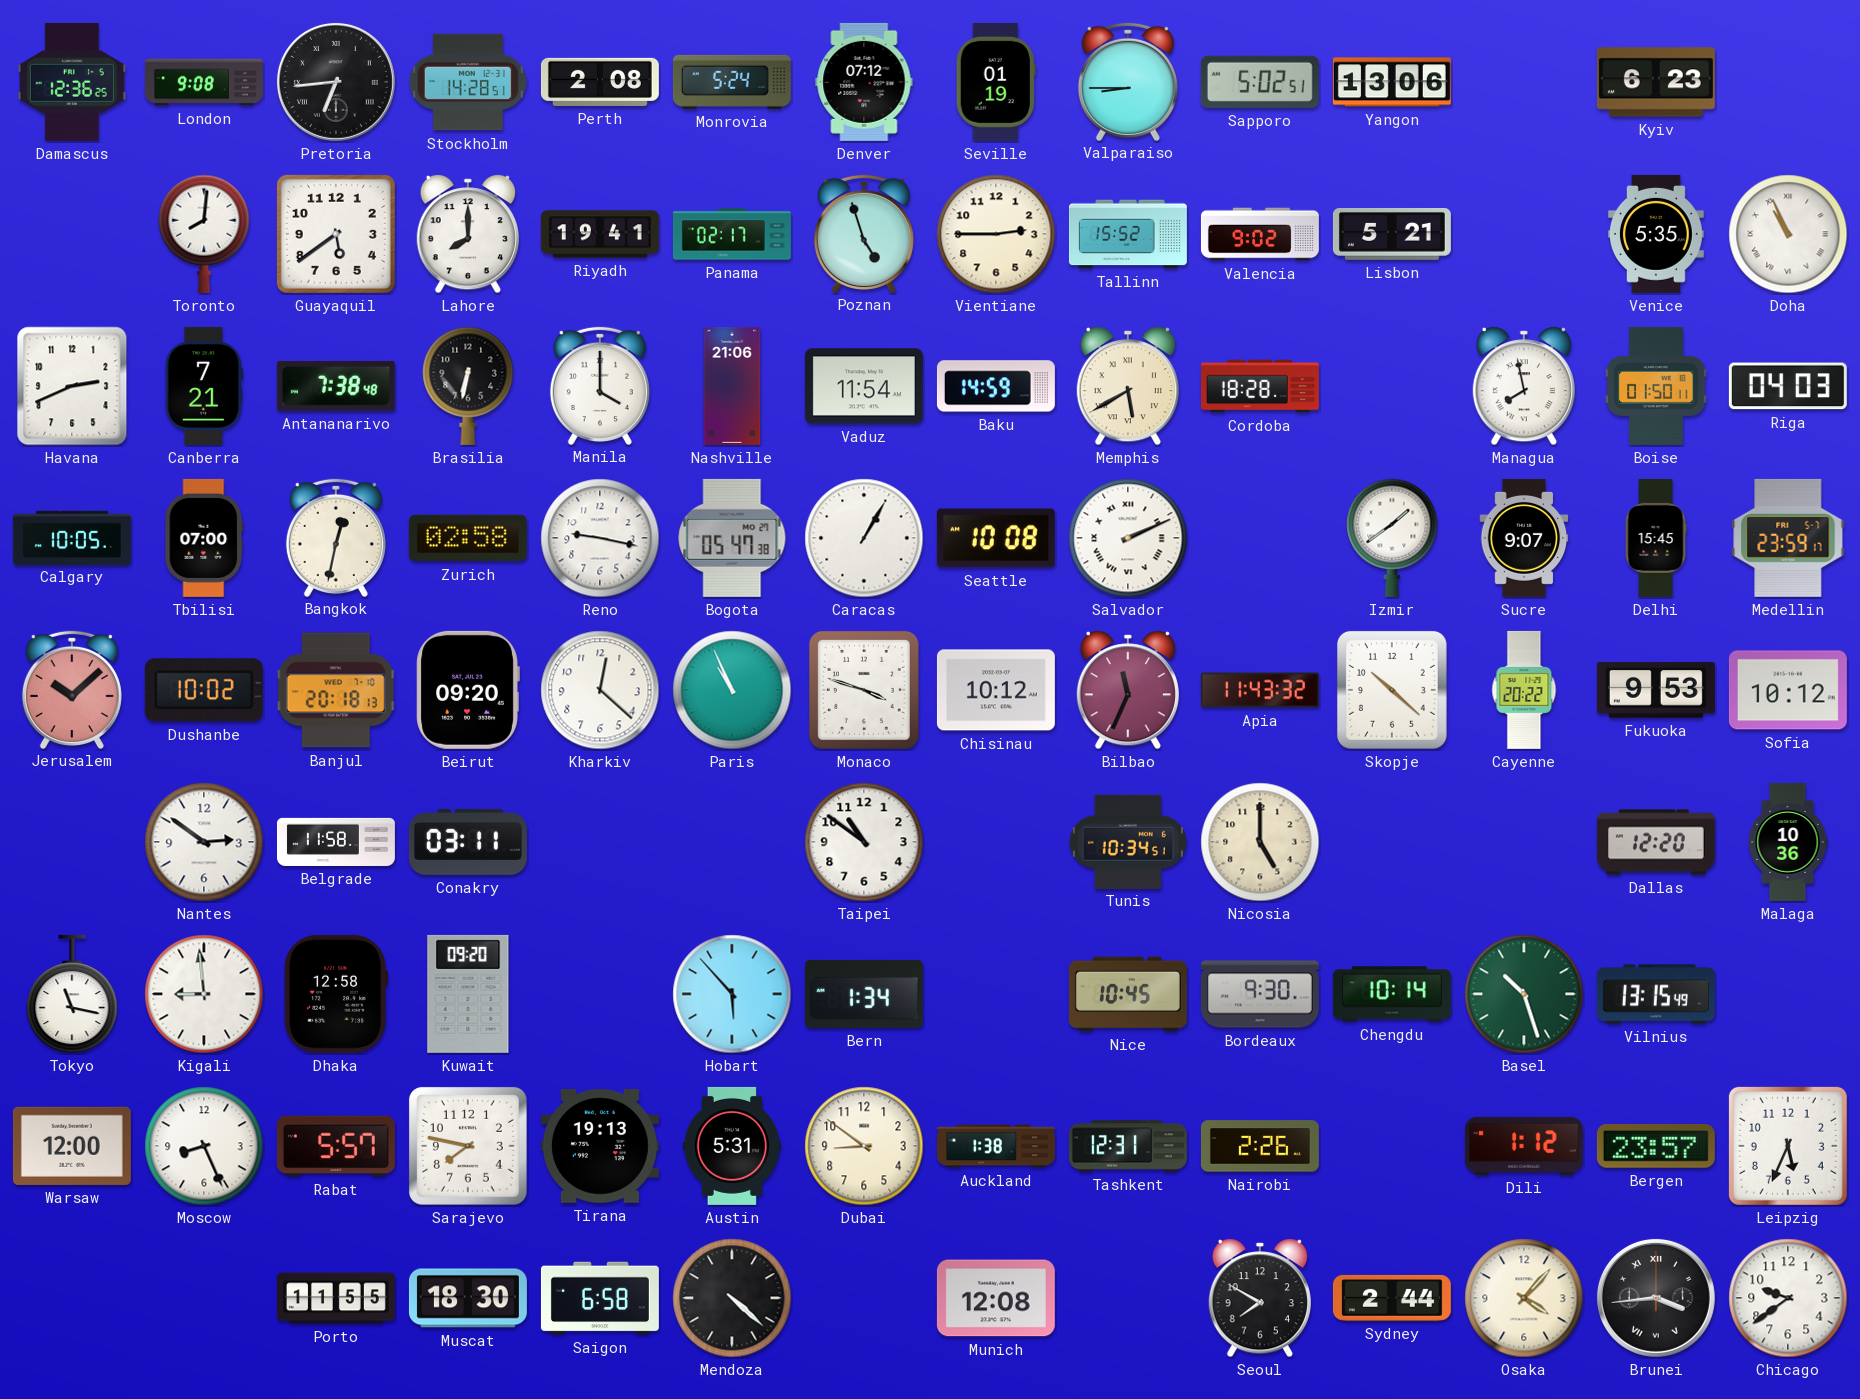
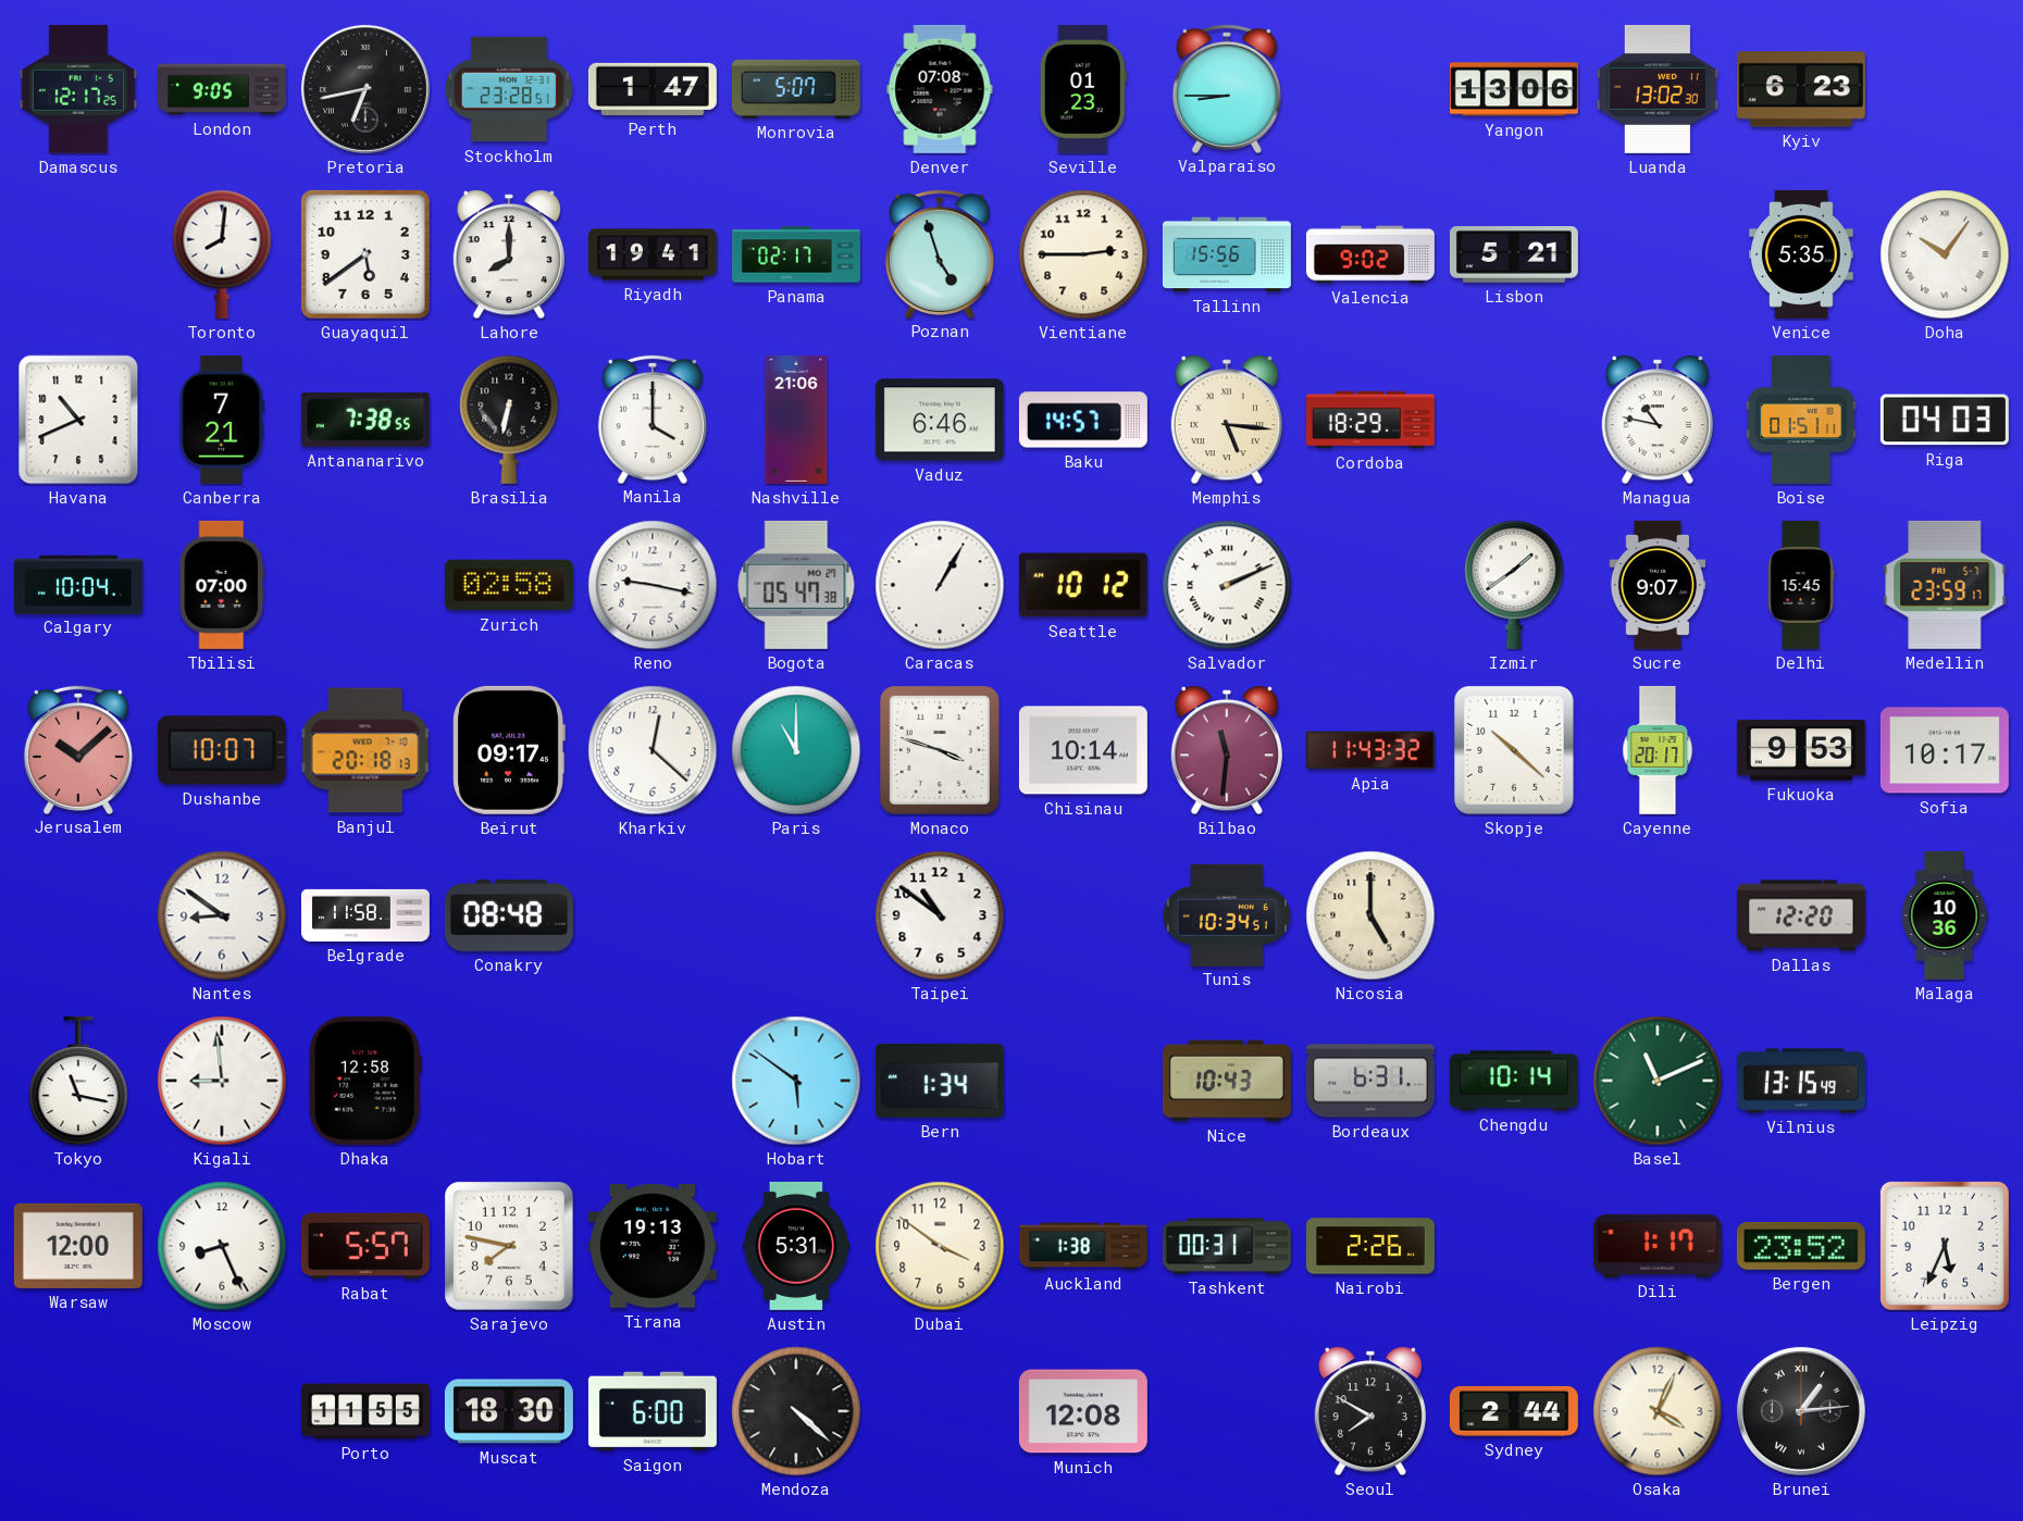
Damascus: 12:36 -> 12:17
London: 9:08 -> 9:05
Pretoria: 6:44 -> 6:43
Stockholm: 14:28 -> 23:28
Perth: 2:08 -> 1:47
Monrovia: 5:24 -> 5:07
Denver: 07:12 -> 07:08
Seville: 01:19 -> 01:23
Sapporo: 5:02 -> none
Luanda: none -> 13:02
Tallinn: 15:52 -> 15:56
Doha: 10:56 -> 10:06
Havana: 2:41 -> 10:41
Antananarivo: 7:38:48 -> 7:38:55
Vaduz: 11:54 -> 6:46
Baku: 14:59 -> 14:57
Memphis: 5:40 -> 5:16
Cordoba: 18:28 -> 18:29
Managua: 7:58 -> 10:47
Boise: 01:50 -> 01:51
Calgary: 10:05 -> 10:04
Bangkok: 12:32 -> none
Seattle: 10:08 -> 10:12
Dushanbe: 10:02 -> 10:07
Beirut: 09:20 -> 09:17
Paris: 10:56 -> 11:00
Chisinau: 10:12 -> 10:14
Bilbao: 11:34 -> 11:31
Cayenne: 20:22 -> 20:17
Sofia: 10:12 -> 10:17
Nantes: 2:51 -> 8:51
Conakry: 03:11 -> 08:48
Kuwait: 09:20 -> none
Hobart: 5:53 -> 5:51
Nice: 10:45 -> 10:43
Bordeaux: 9:30 -> 6:31
Basel: 10:27 -> 11:11
Dubai: 8:51 -> 3:51
Tashkent: 12:31 -> 00:31
Dili: 1:12 -> 1:17
Bergen: 23:57 -> 23:52
Saigon: 6:58 -> 6:00
Osaka: 4:07 -> 4:04
Brunei: 3:44 -> 1:14
Chicago: 9:39 -> none
